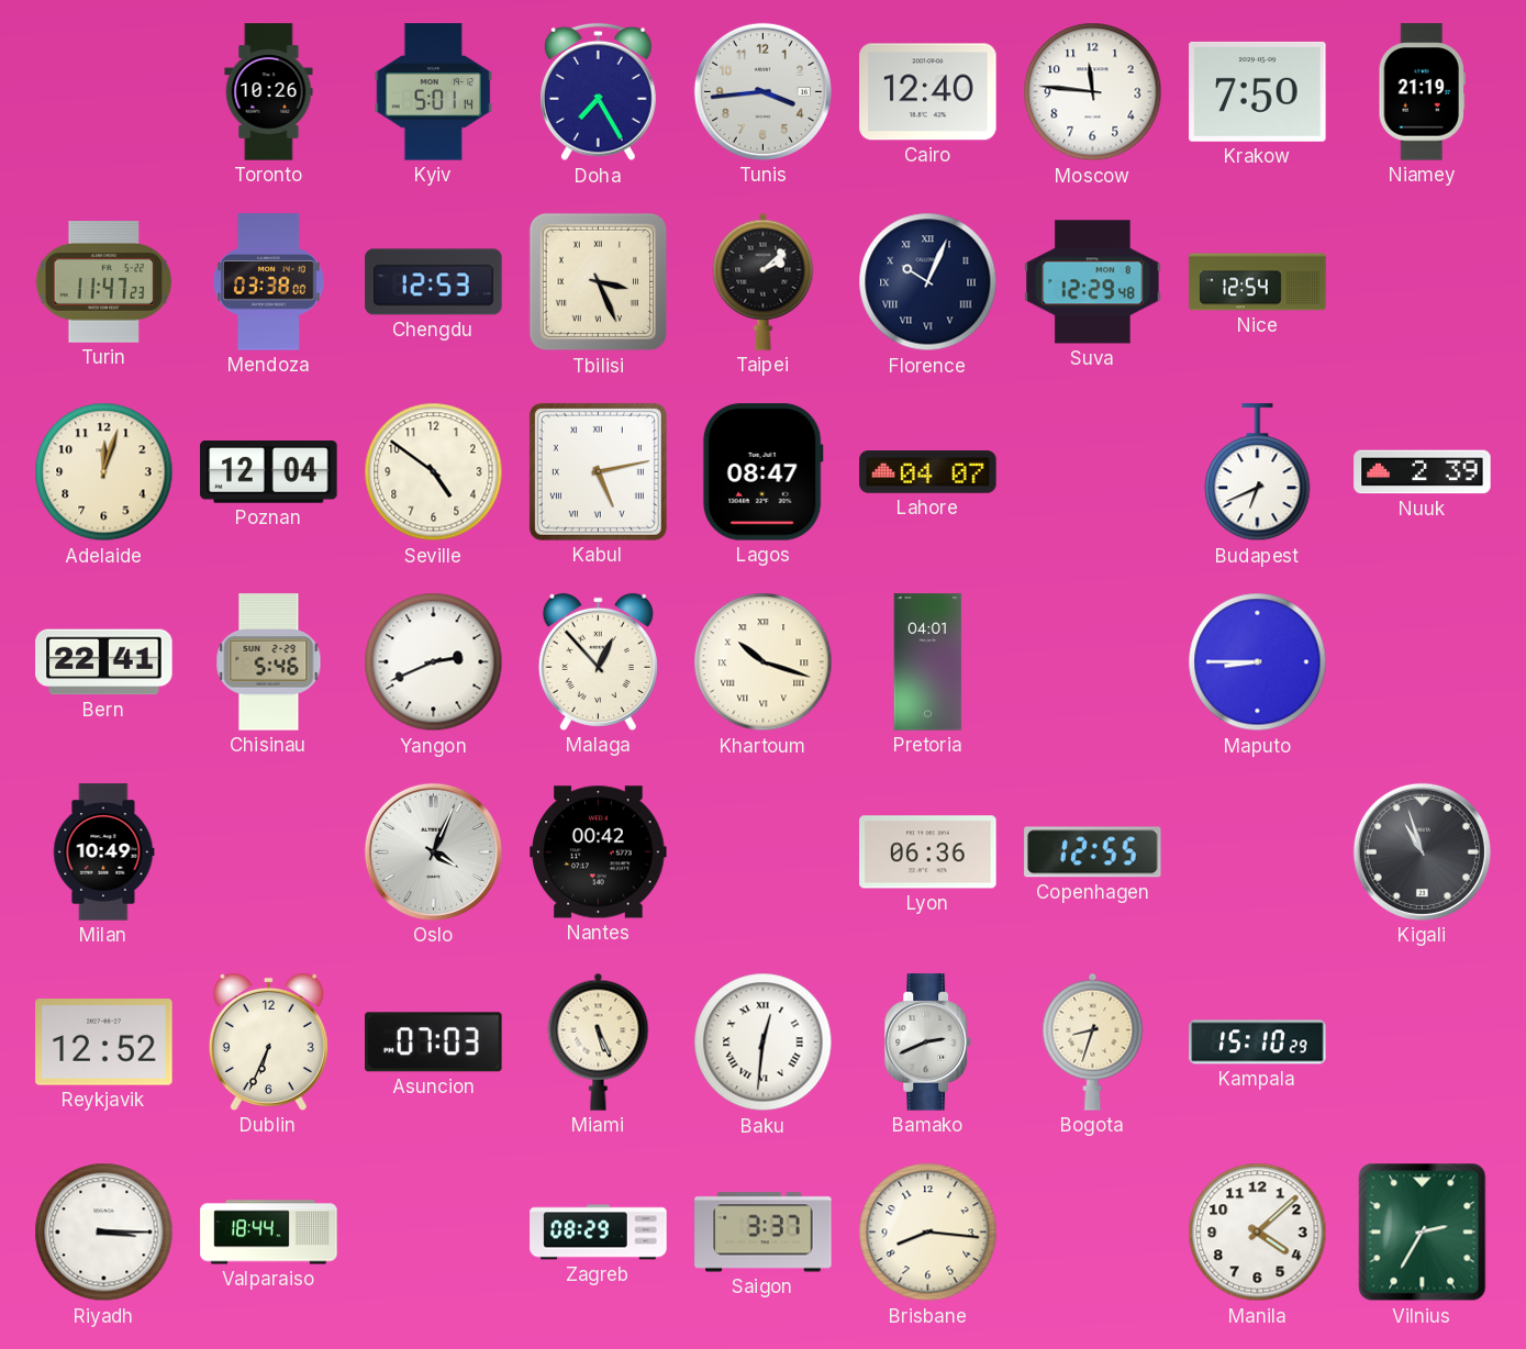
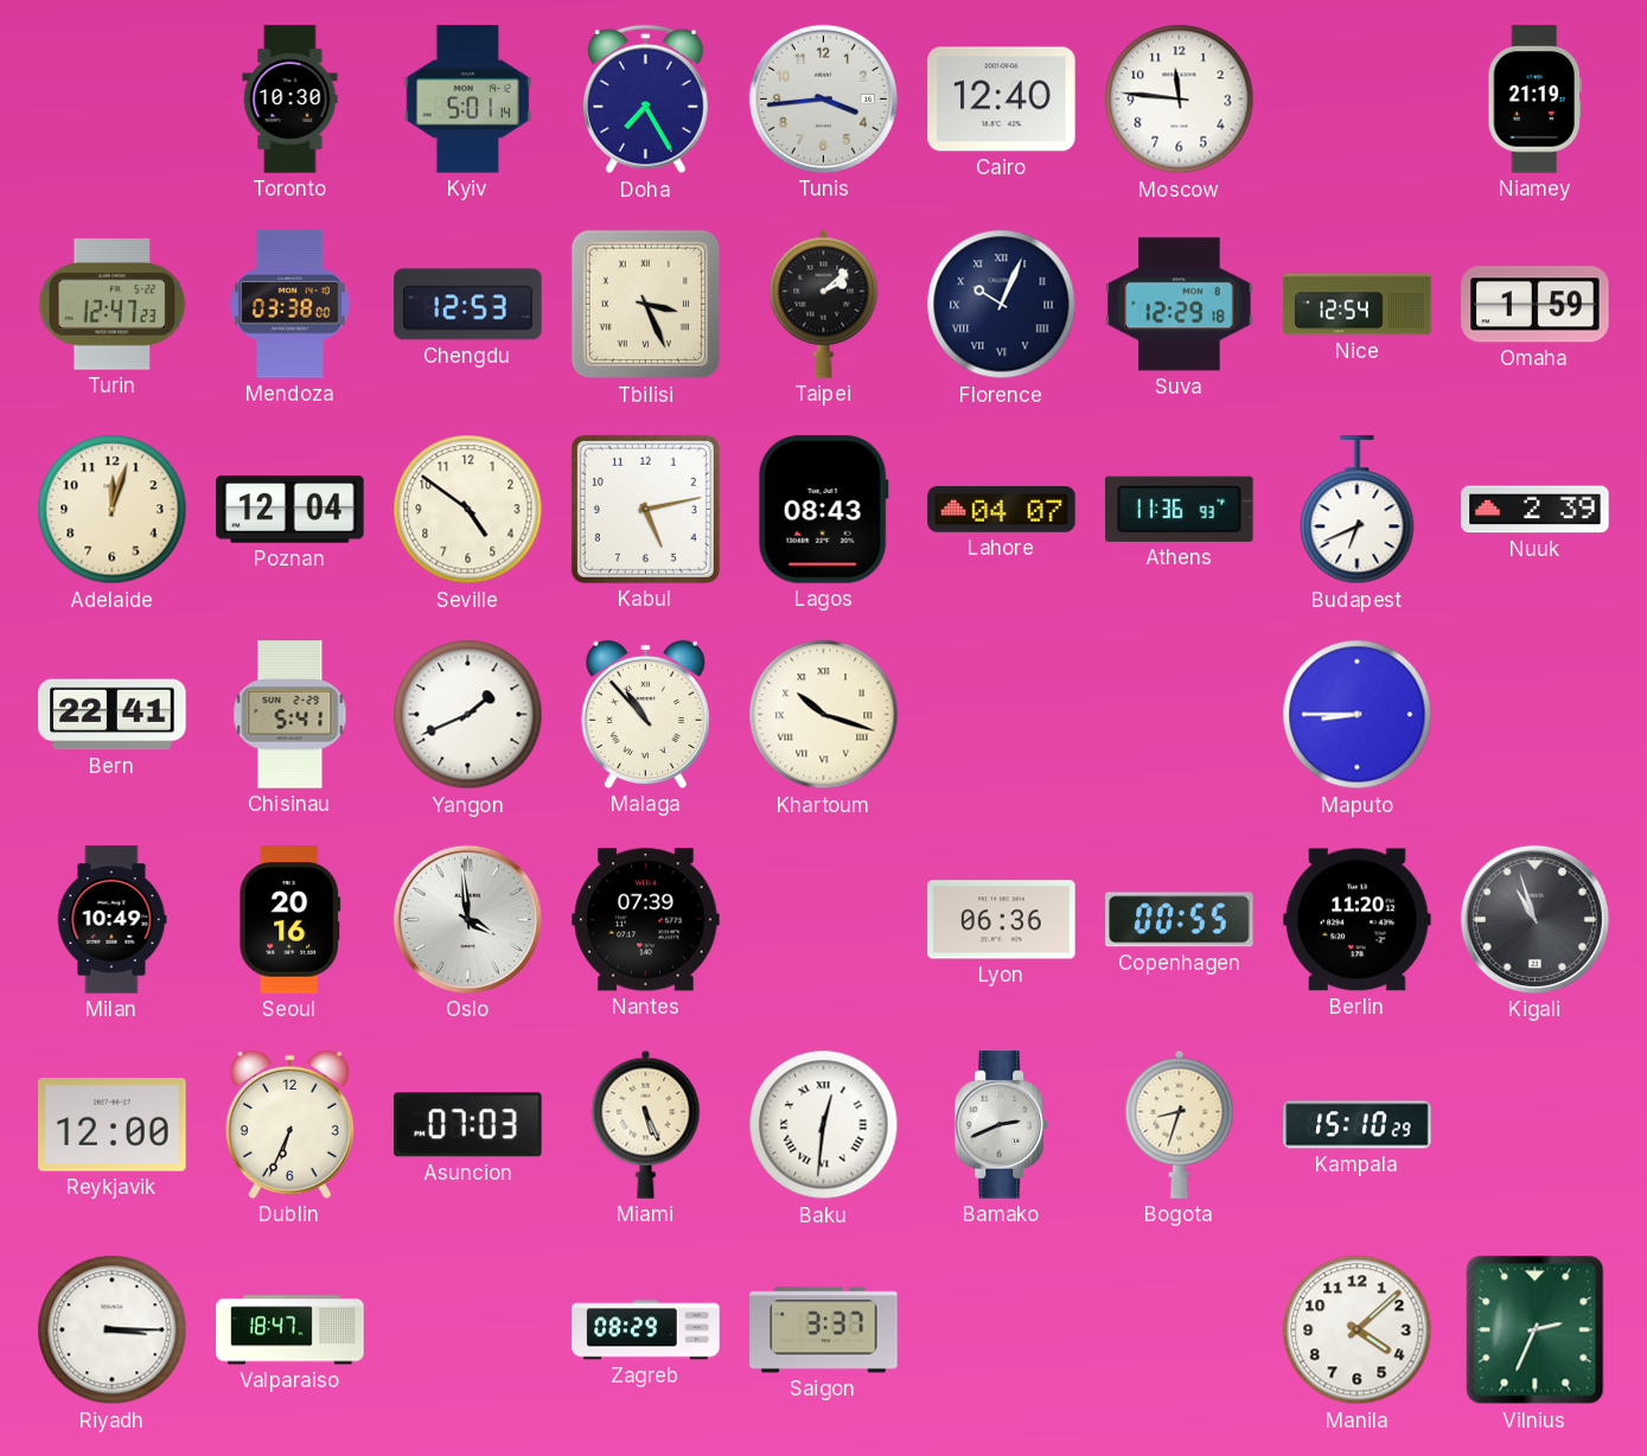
Toronto: 10:26 -> 10:30
Krakow: 7:50 -> none
Turin: 11:47 -> 12:47
Suva: 12:29:48 -> 12:29:18
Omaha: none -> 1:59
Kabul numerals: Roman -> Arabic
Lagos: 08:47 -> 08:43
Athens: none -> 11:36
Chisinau: 5:46 -> 5:41
Yangon: 2:41 -> 1:41
Malaga: 12:53 -> 10:53
Pretoria: 04:01 -> none
Seoul: none -> 20:16
Oslo: 4:04 -> 3:59
Nantes: 00:42 -> 07:39
Copenhagen: 12:55 -> 00:55
Berlin: none -> 11:20
Reykjavik: 12:52 -> 12:00
Valparaiso: 18:44 -> 18:47
Brisbane: 8:16 -> none
Vilnius: 2:35 -> 2:34
